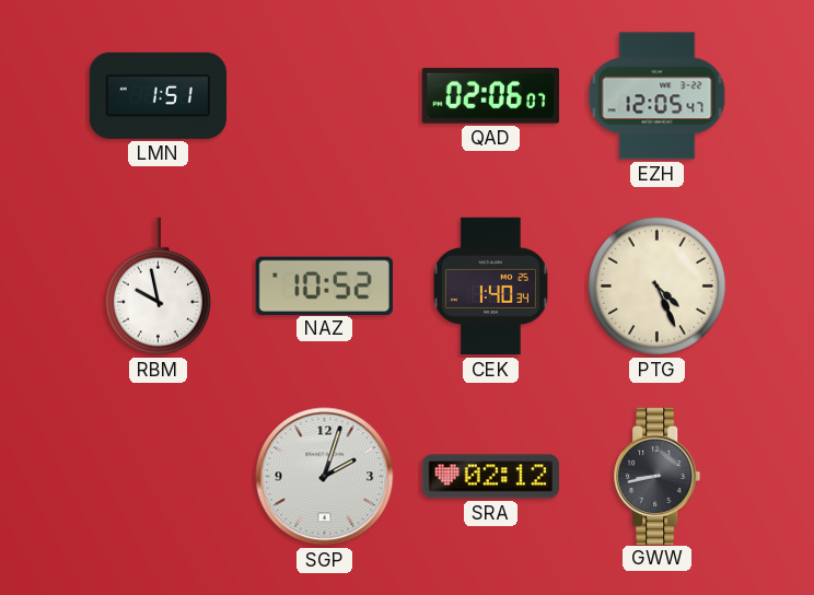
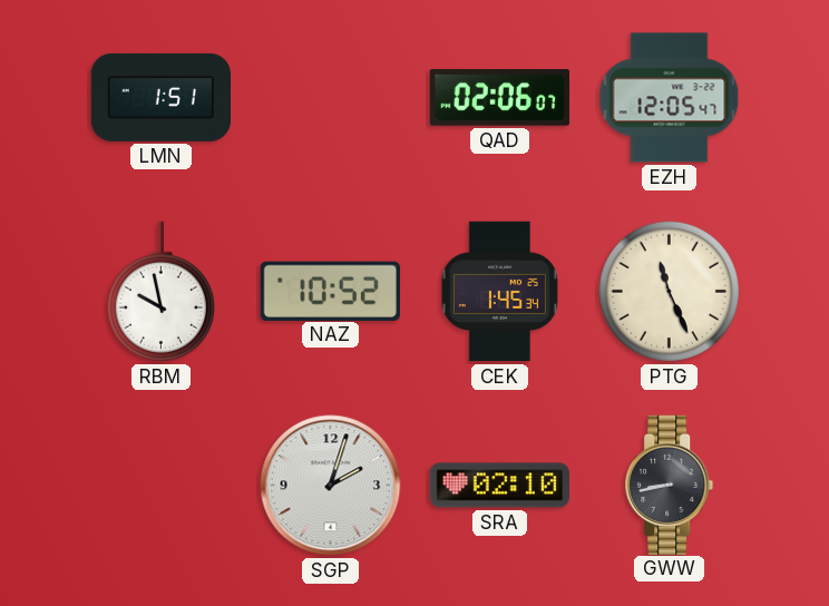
CEK: 1:40 -> 1:45
PTG: 4:26 -> 11:26
SRA: 02:12 -> 02:10
